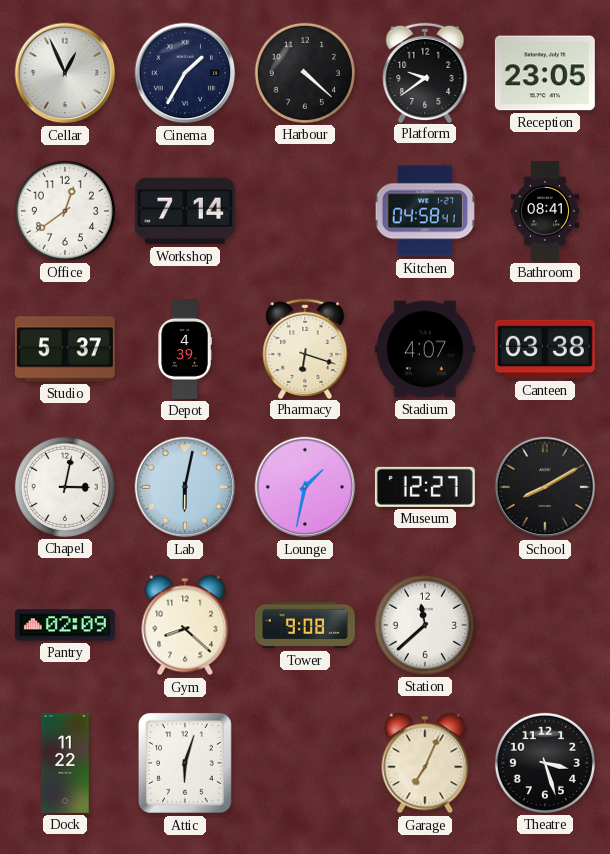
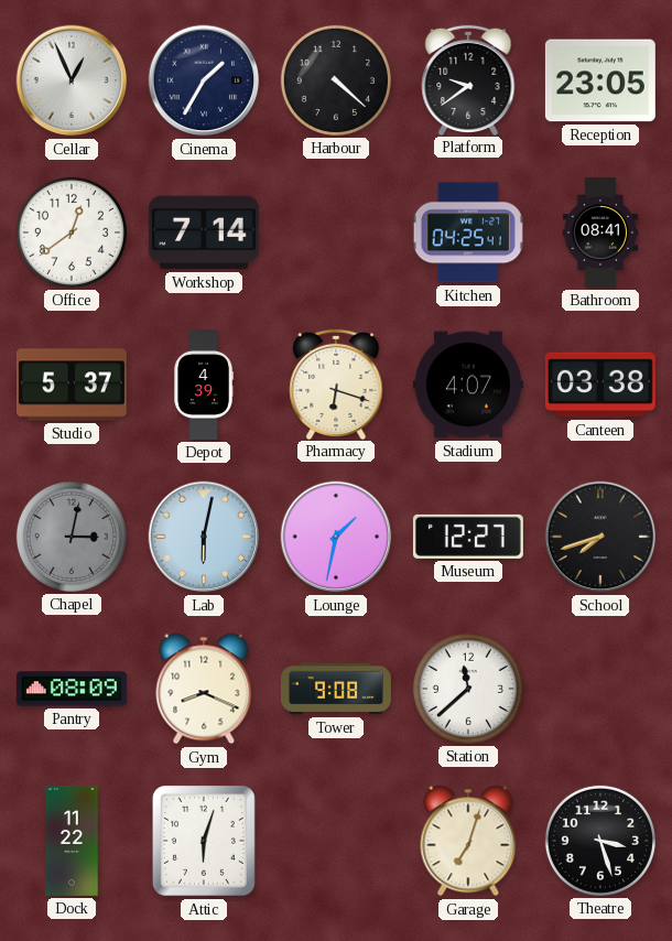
Kitchen: 04:58 -> 04:25
Chapel dial: white -> grey
School: 8:10 -> 7:42
Pantry: 02:09 -> 08:09
Gym: 8:22 -> 8:19
Garage: 7:04 -> 7:03
